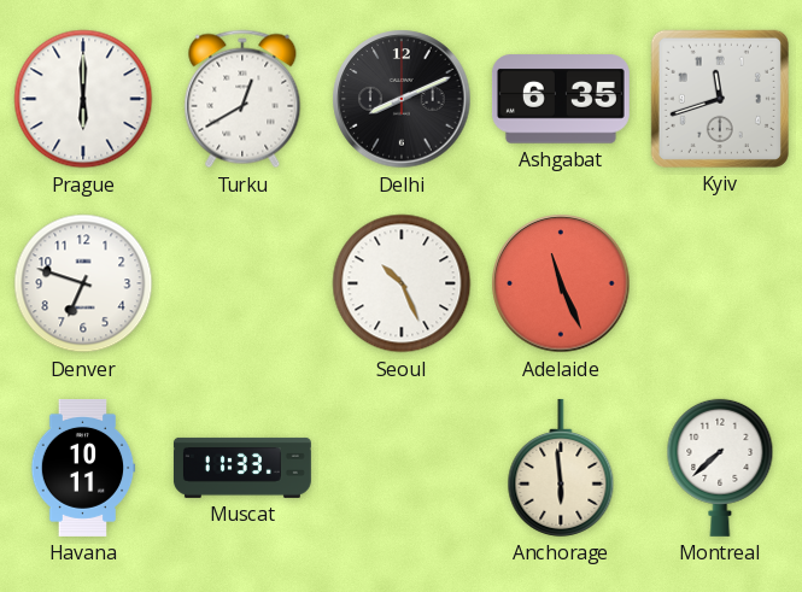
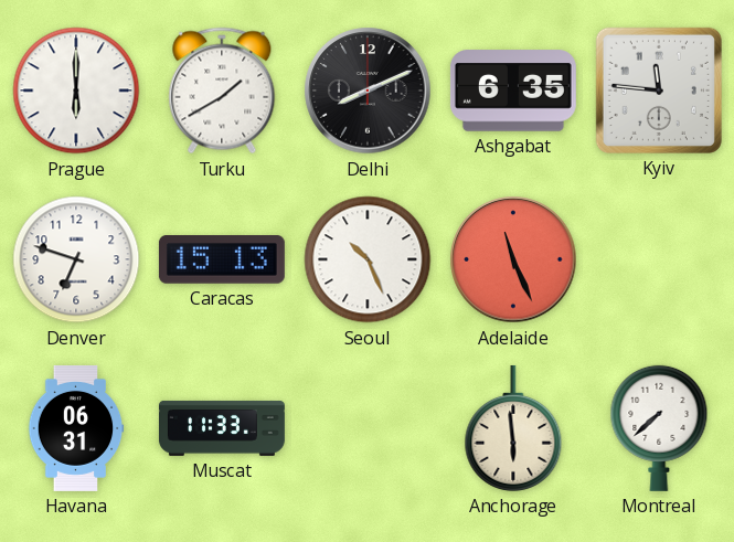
Turku: 12:40 -> 1:40
Kyiv: 11:42 -> 11:46
Caracas: none -> 15:13
Havana: 10:11 -> 06:31
